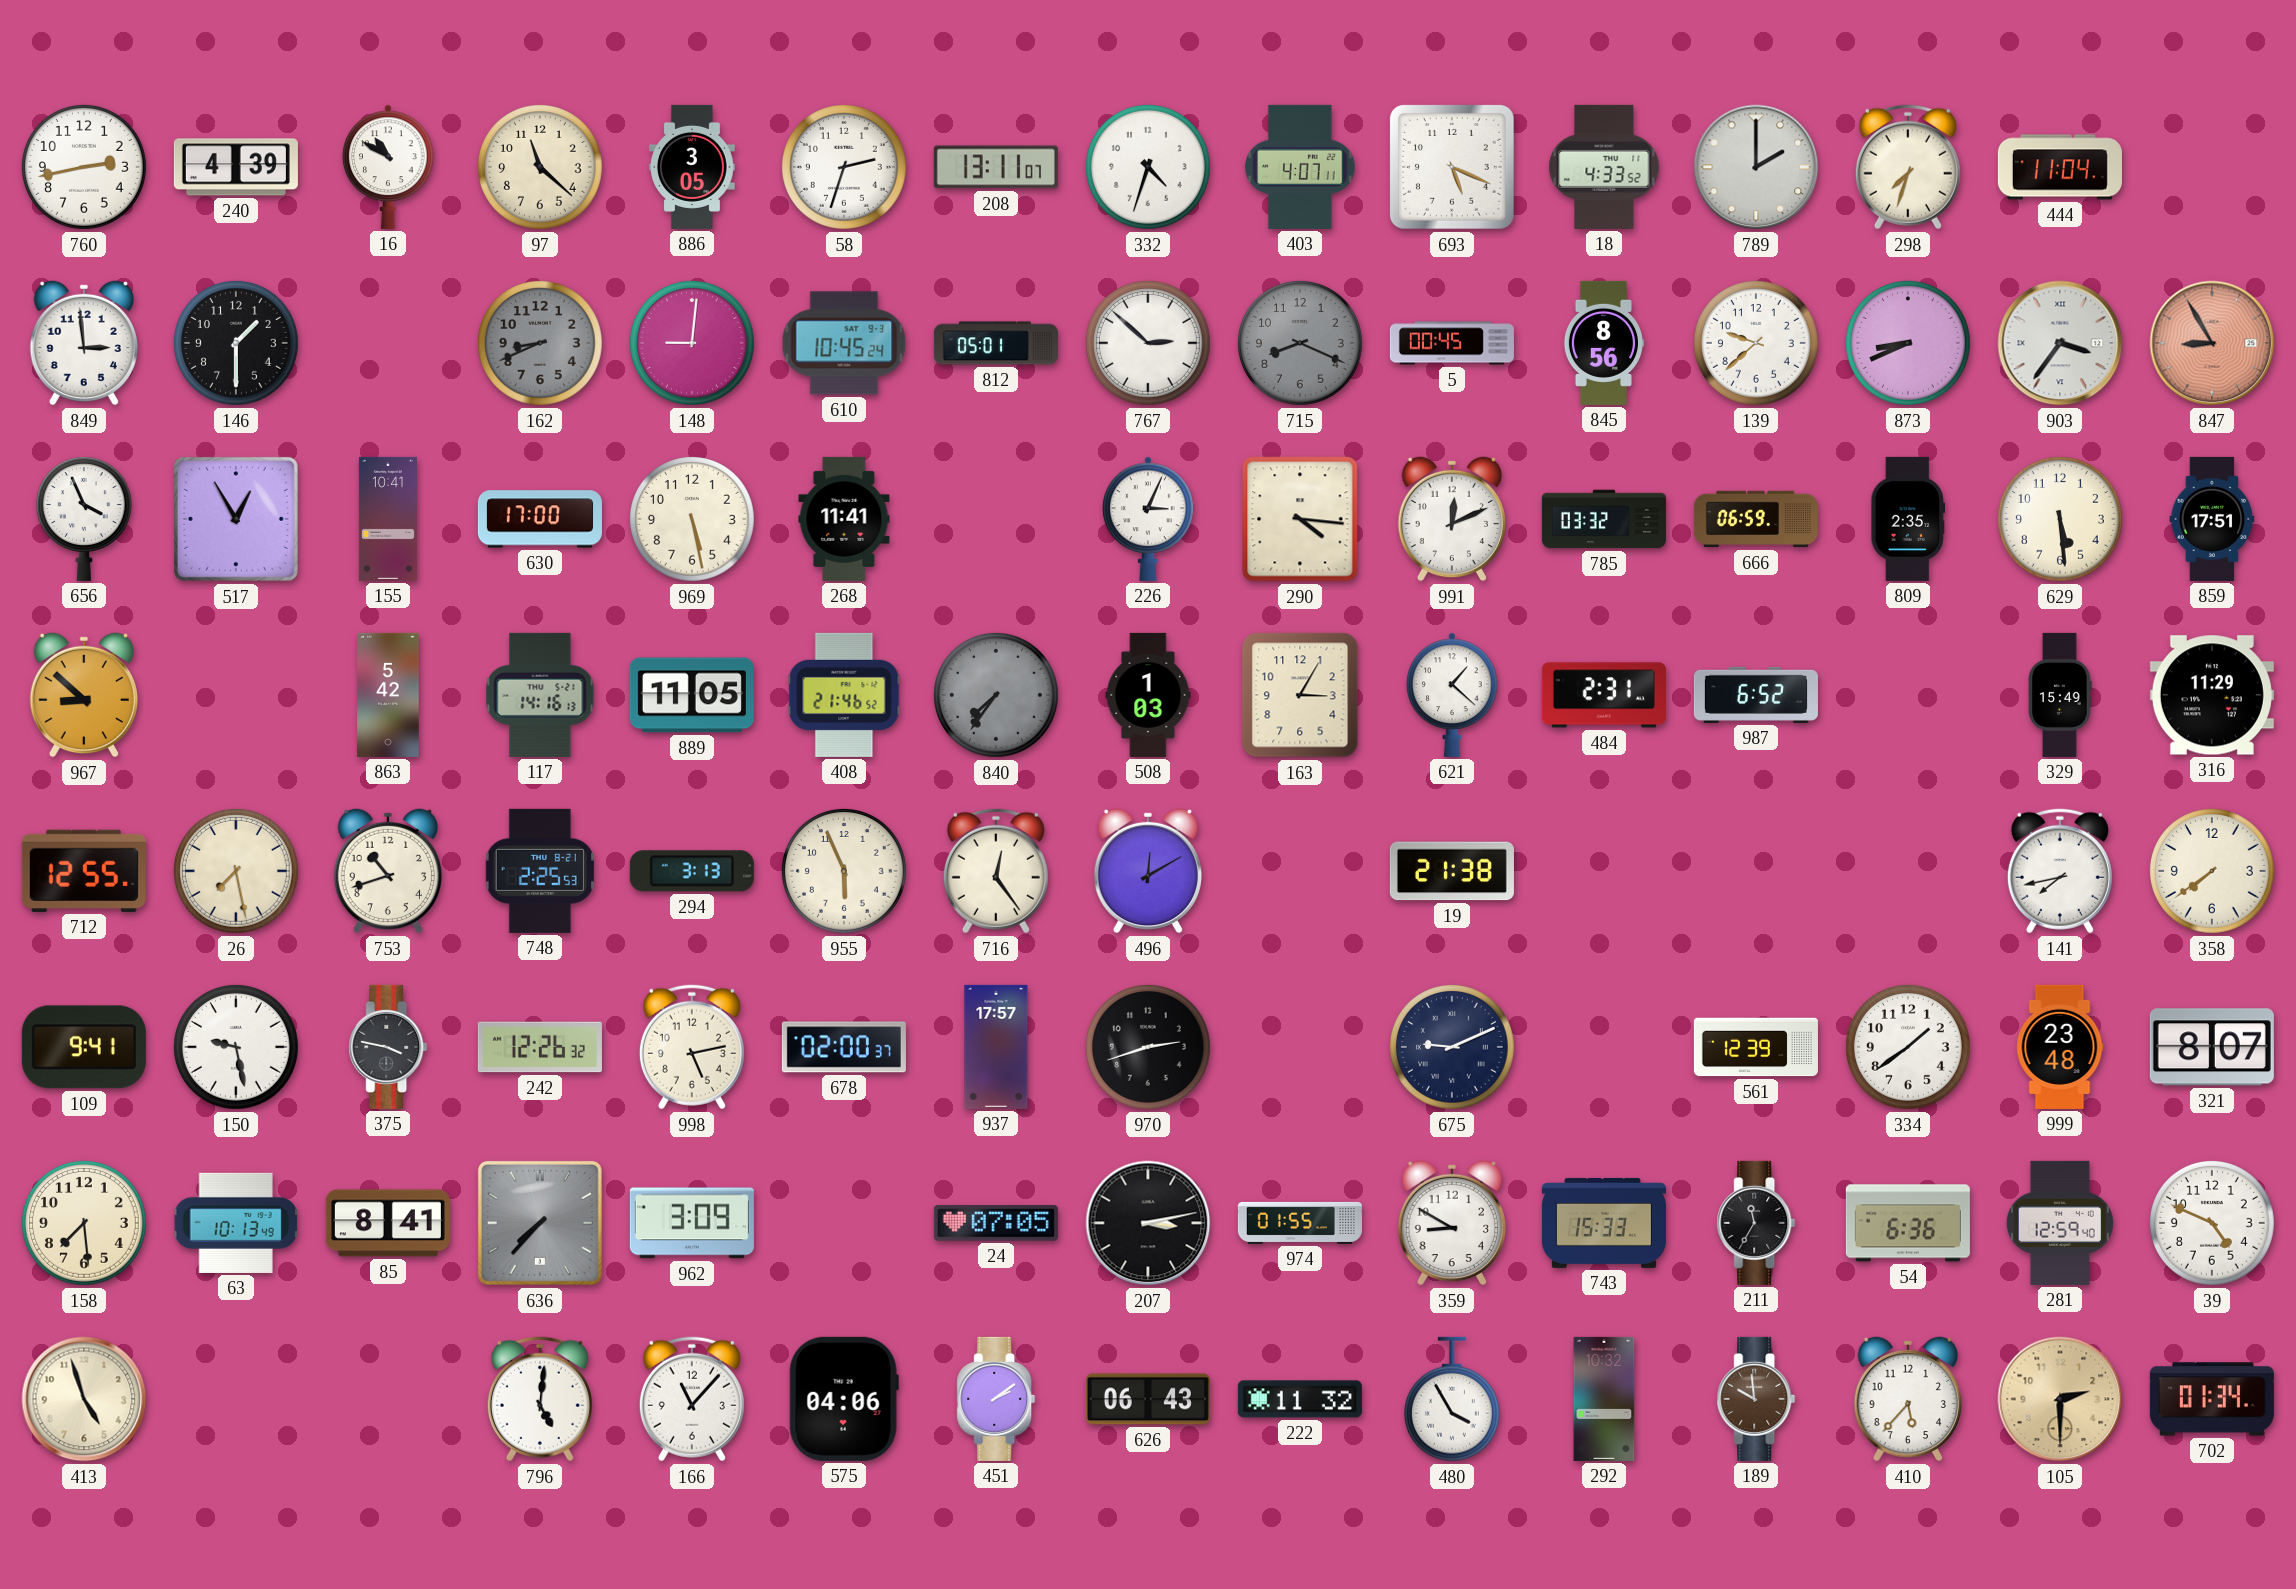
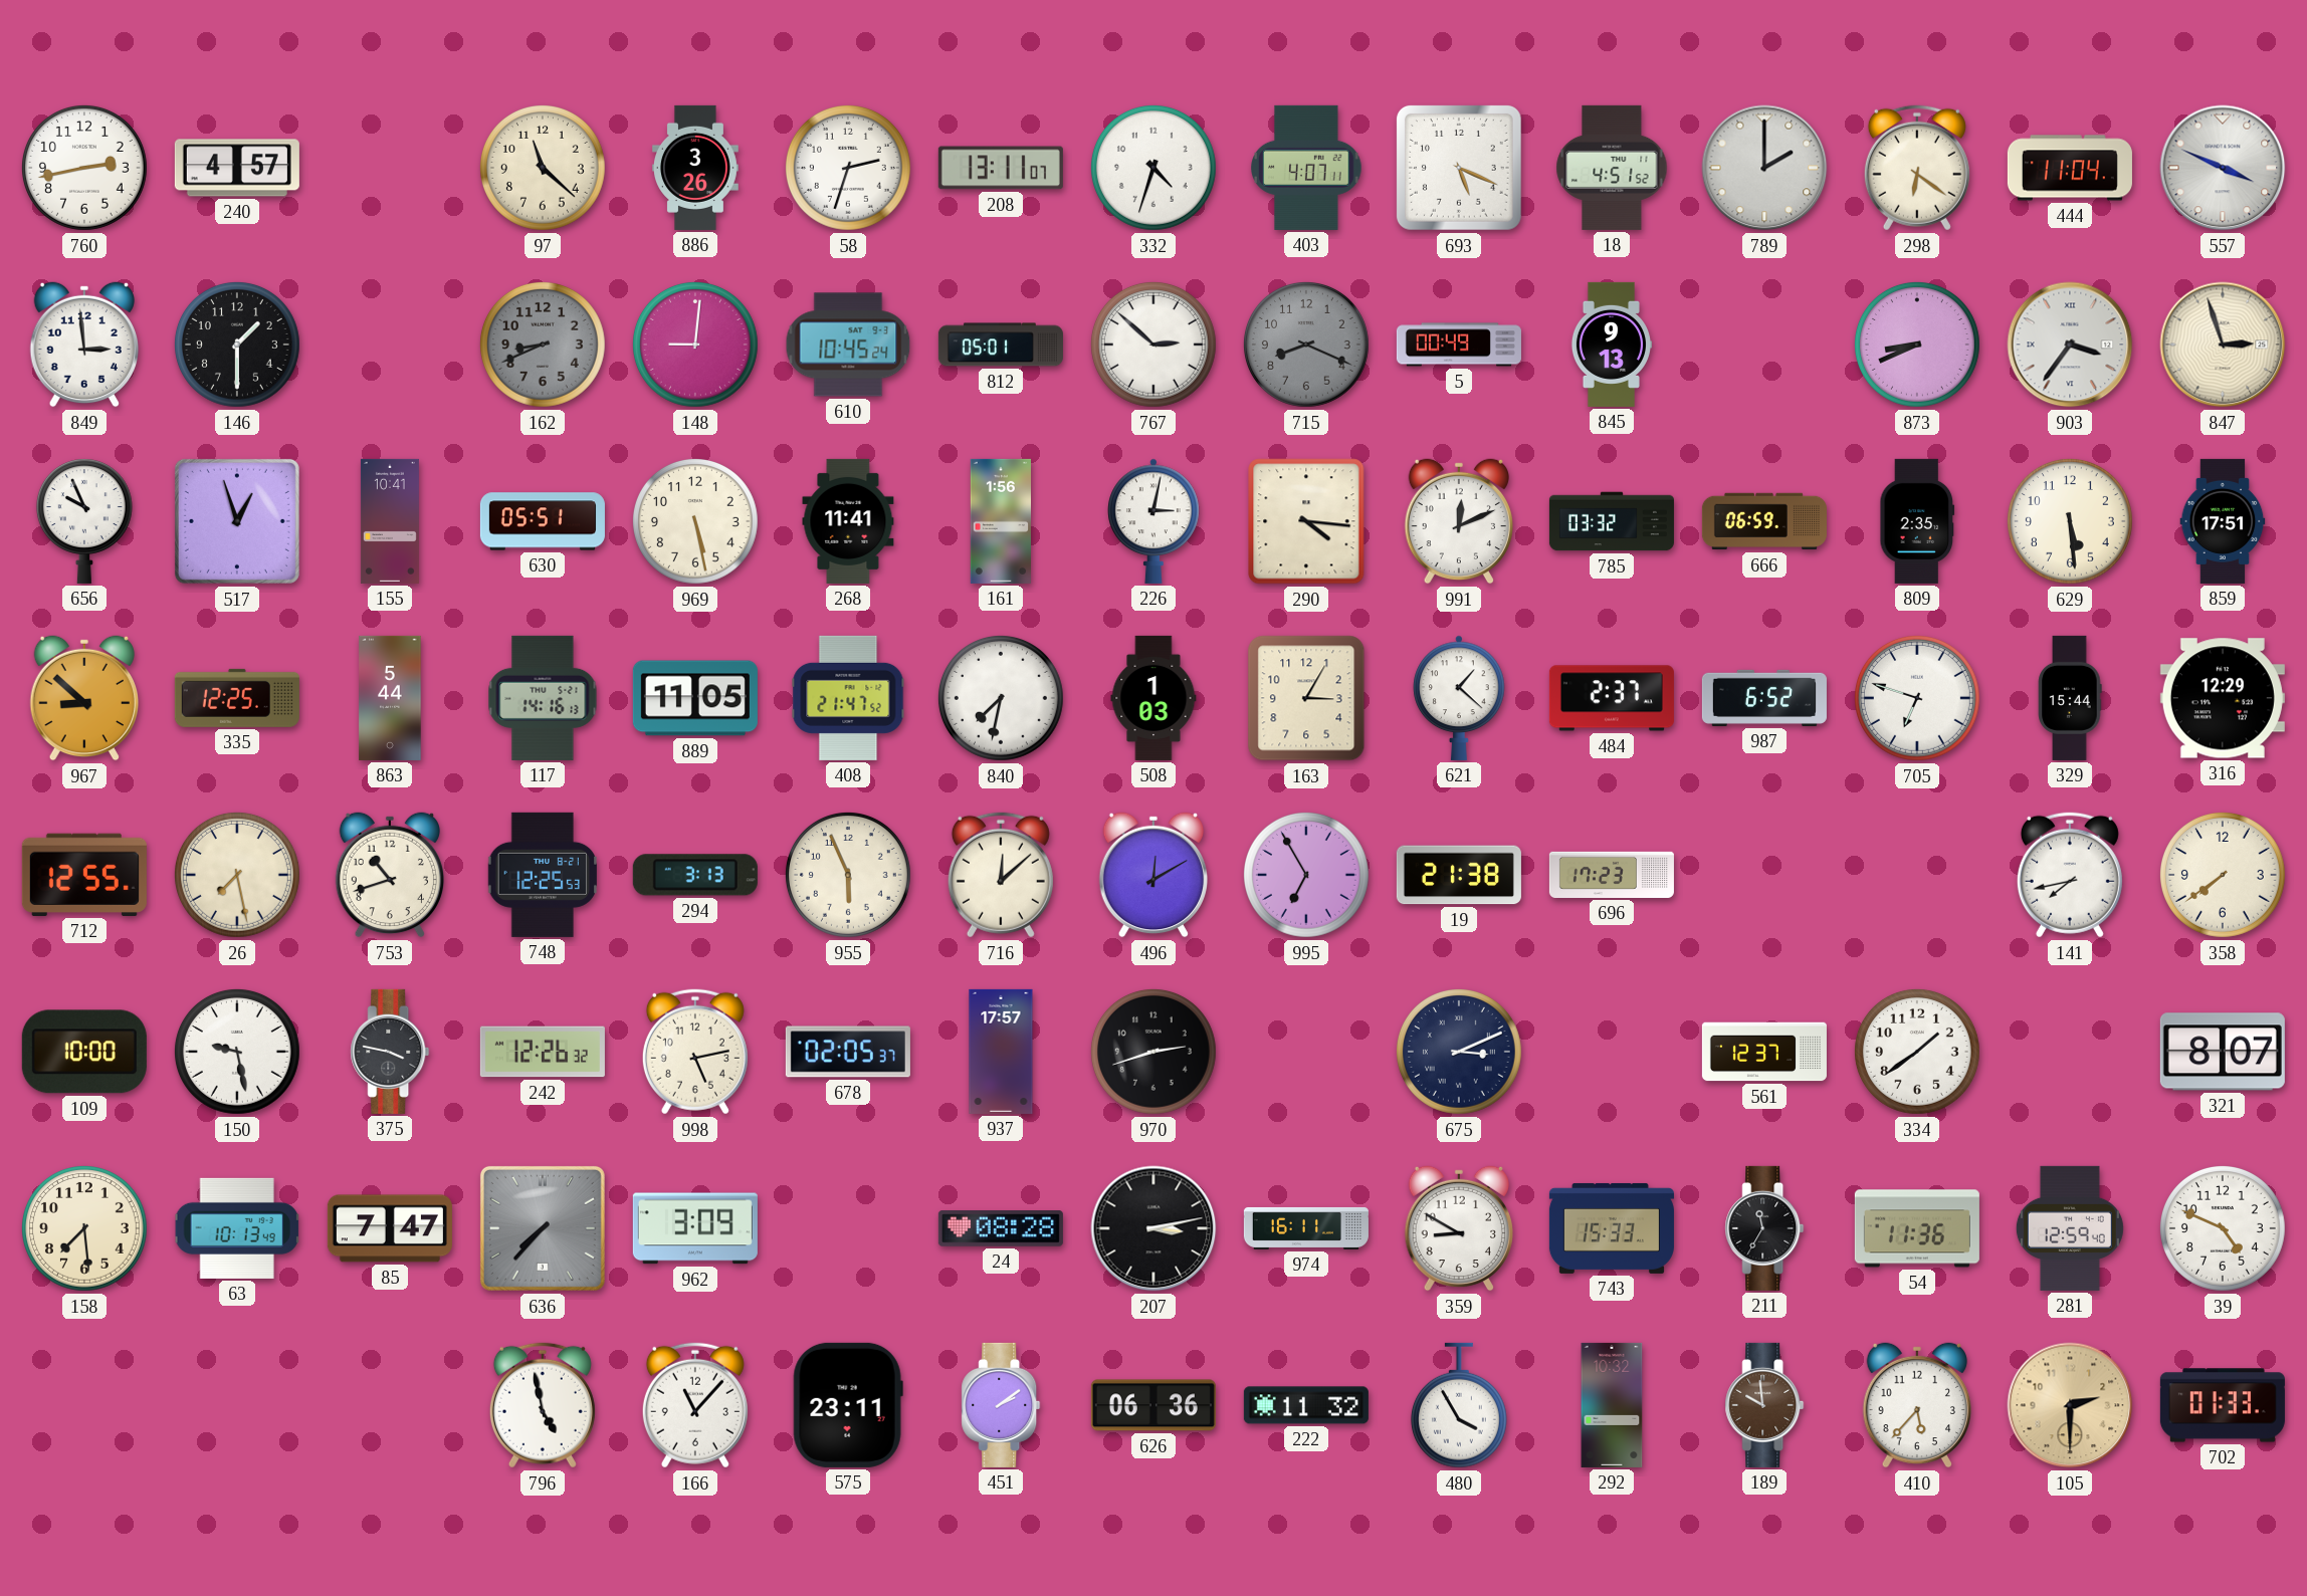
240: 4:39 -> 4:57
16: 10:50 -> none
886: 3:05 -> 3:26
18: 4:33 -> 4:51
298: 7:33 -> 6:21
557: none -> 3:49
5: 00:45 -> 00:49
845: 8:56 -> 9:13
139: 9:38 -> none
847: 8:55 -> 2:57
847 dial: salmon -> cream
656: 3:56 -> 9:56
517: 12:55 -> 12:57
630: 17:00 -> 05:51
161: none -> 1:56
226: 3:04 -> 3:02
335: none -> 12:25
863: 5:42 -> 5:44
408: 21:46 -> 21:47
840: 7:36 -> 7:32
840 dial: grey -> white
484: 2:31 -> 2:37
705: none -> 6:48
329: 15:49 -> 15:44
316: 11:29 -> 12:29
748: 2:25 -> 12:25
716: 12:24 -> 12:08
995: none -> 6:55
696: none -> 17:23
109: 9:41 -> 10:00
678: 02:00 -> 02:05
675: 9:11 -> 3:11
561: 12:39 -> 12:37
999: 23:48 -> none
85: 8:41 -> 7:47
24: 07:05 -> 08:28
974: 01:55 -> 16:11
54: 6:36 -> 11:36
413: 4:57 -> none
796: 5:01 -> 4:58
575: 04:06 -> 23:11
626: 06:43 -> 06:36
702: 01:34 -> 01:33
